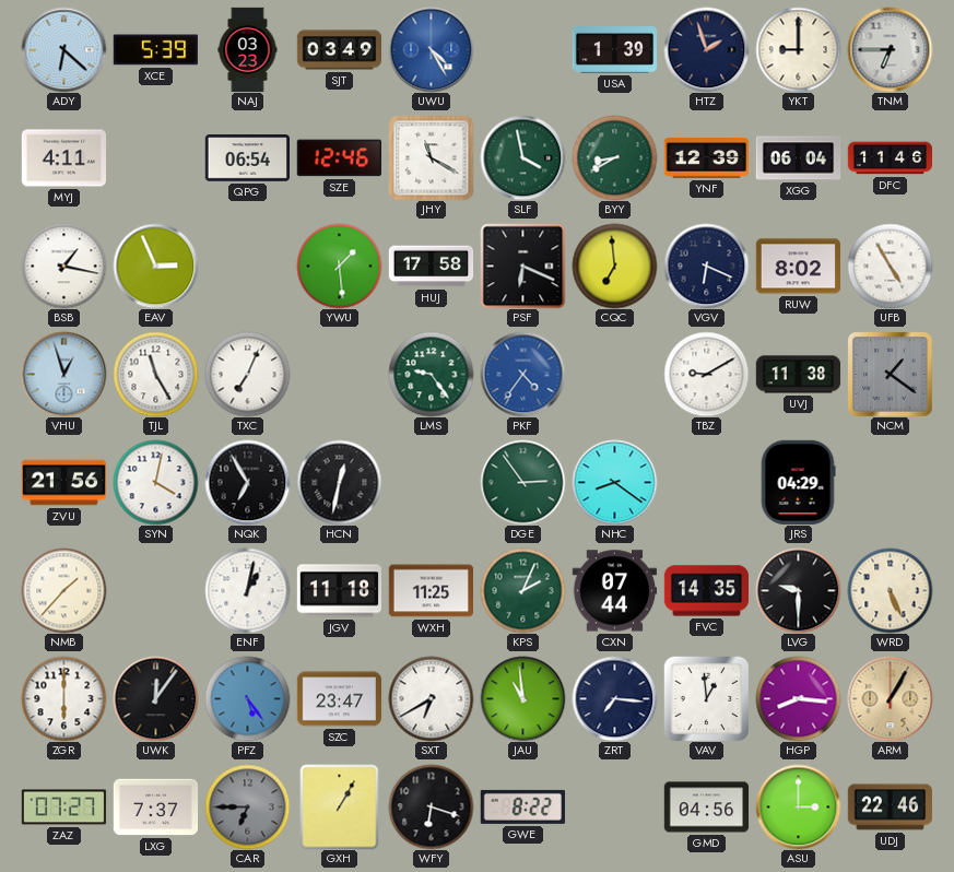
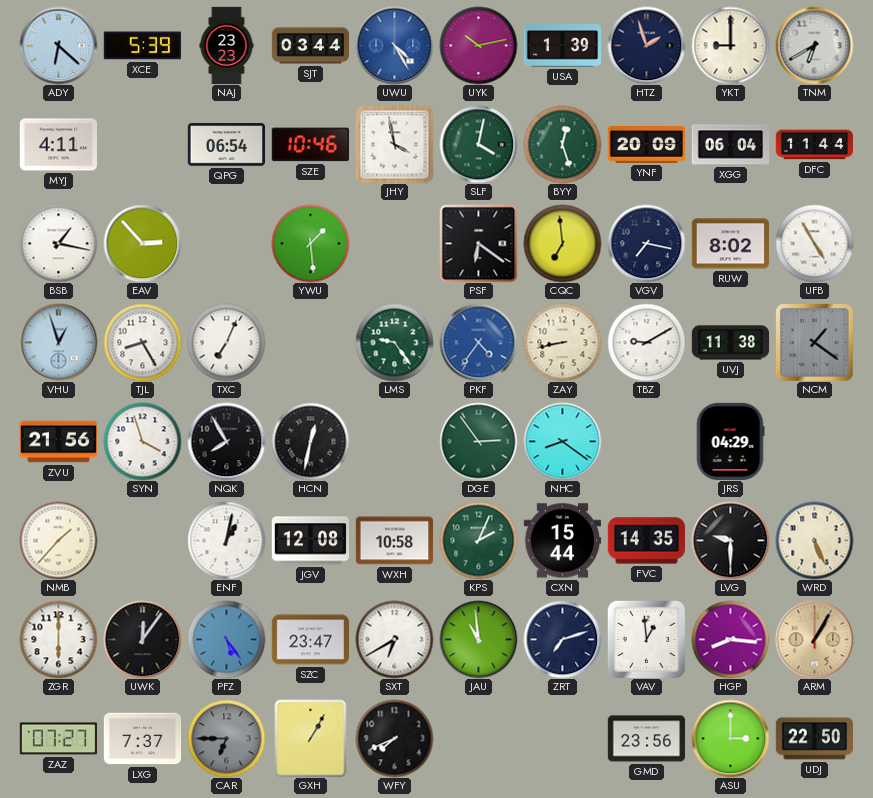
NAJ: 03:23 -> 23:23
SJT: 03:49 -> 03:44
UYK: none -> 10:13
TNM: 6:45 -> 6:40
SZE: 12:46 -> 10:46
JHY: 11:20 -> 3:58
SLF: 3:58 -> 4:02
BYY: 8:40 -> 12:27
YNF: 12:39 -> 20:09
DFC: 11:46 -> 11:44
EAV: 2:56 -> 2:53
HUJ: 17:58 -> none
PSF: 6:19 -> 6:21
VGV: 6:19 -> 7:17
TJL: 11:25 -> 8:25
ZAY: none -> 8:43
SYN: 4:02 -> 3:57
NQK: 6:55 -> 7:55
JGV: 11:18 -> 12:08
WXH: 11:25 -> 10:58
CXN: 07:44 -> 15:44
ZRT: 7:16 -> 7:12
WFY: 6:18 -> 7:41
GWE: 8:22 -> none
GMD: 04:56 -> 23:56
UDJ: 22:46 -> 22:50
